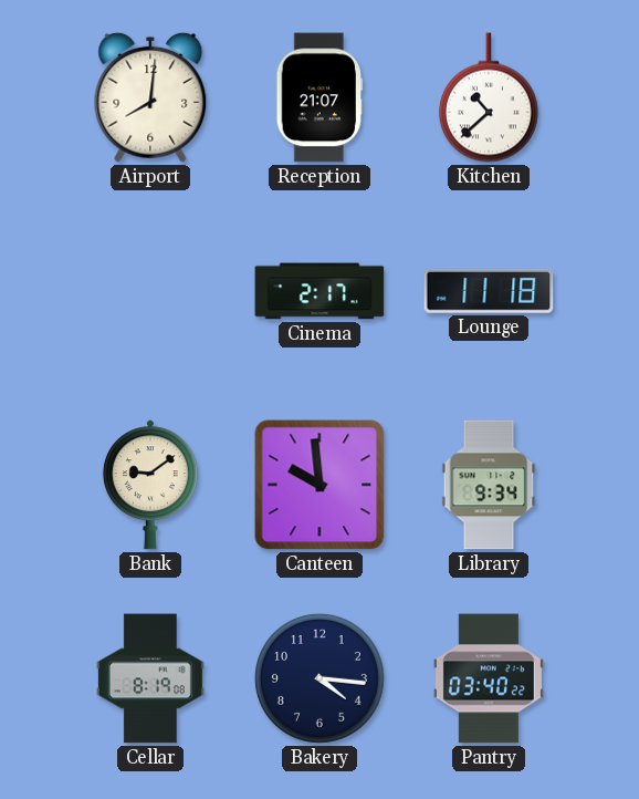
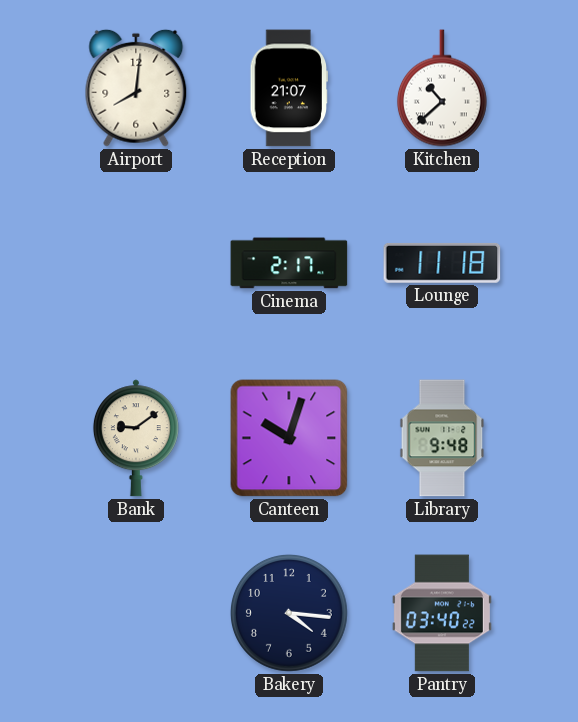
Canteen: 9:59 -> 10:03
Library: 9:34 -> 9:48
Cellar: 8:19 -> none
